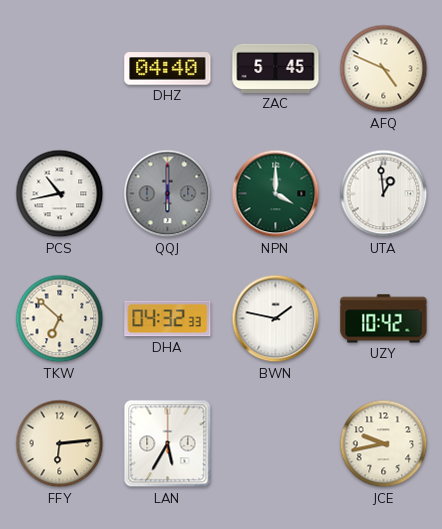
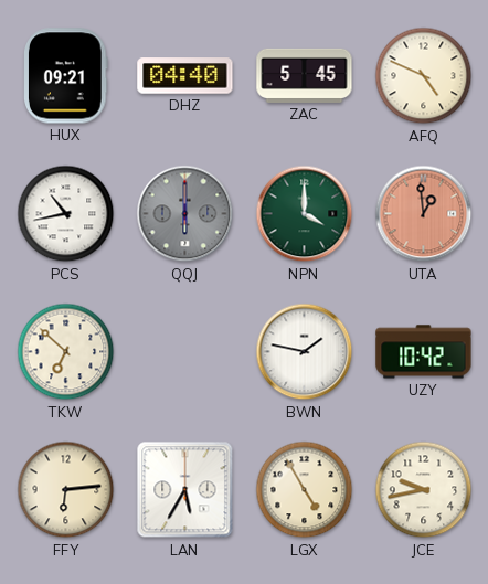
HUX: none -> 09:21
UTA dial: white -> salmon
DHA: 04:32 -> none
LGX: none -> 4:55
